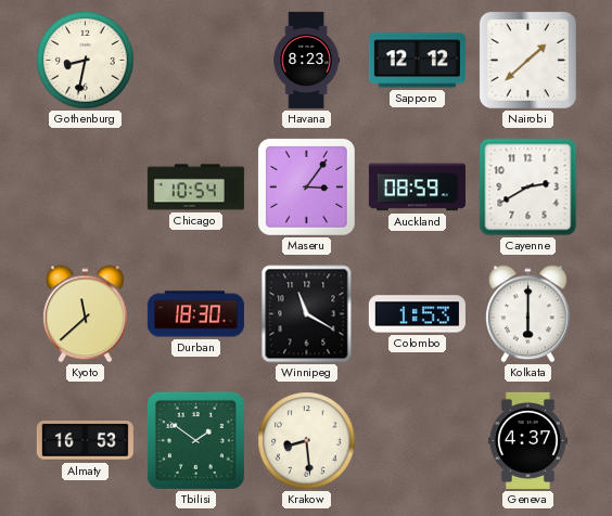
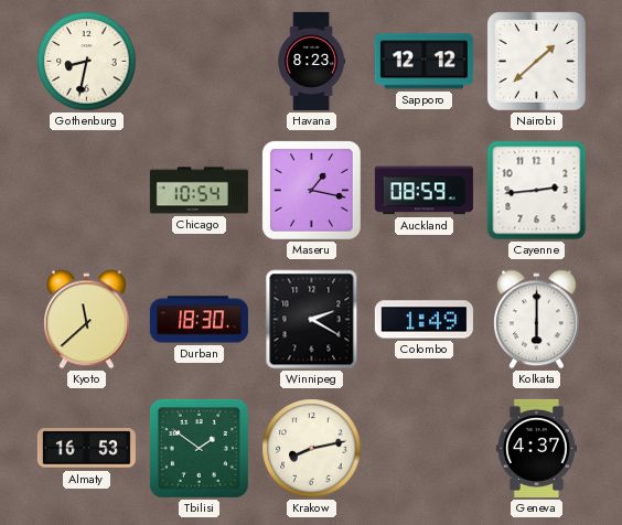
Maseru: 3:06 -> 1:17
Cayenne: 2:40 -> 2:44
Winnipeg: 11:20 -> 2:20
Colombo: 1:53 -> 1:49
Krakow: 8:29 -> 8:13
